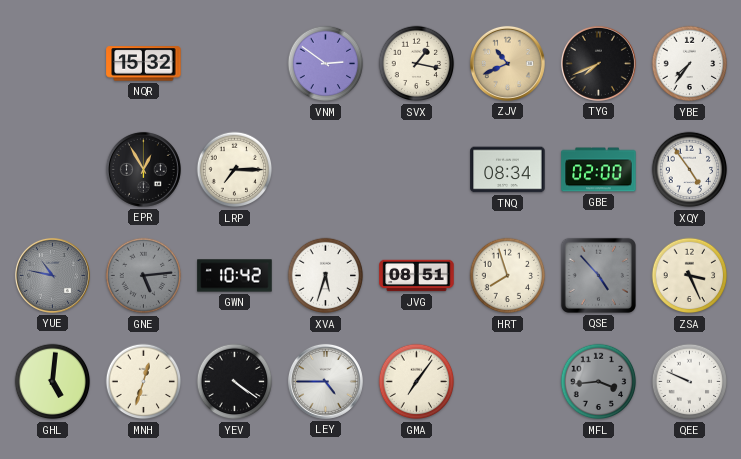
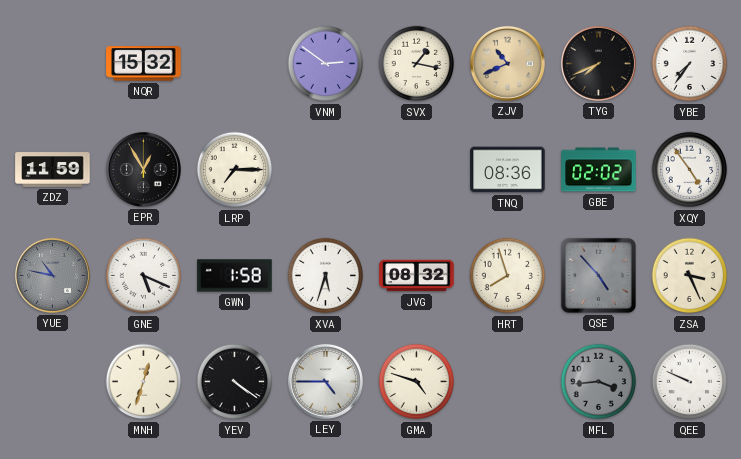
ZDZ: none -> 11:59
TNQ: 08:34 -> 08:36
GBE: 02:00 -> 02:02
GNE: 5:14 -> 5:19
GNE dial: grey -> white
GWN: 10:42 -> 1:58
JVG: 08:51 -> 08:32
GHL: 5:01 -> none
GMA: 7:06 -> 4:48
